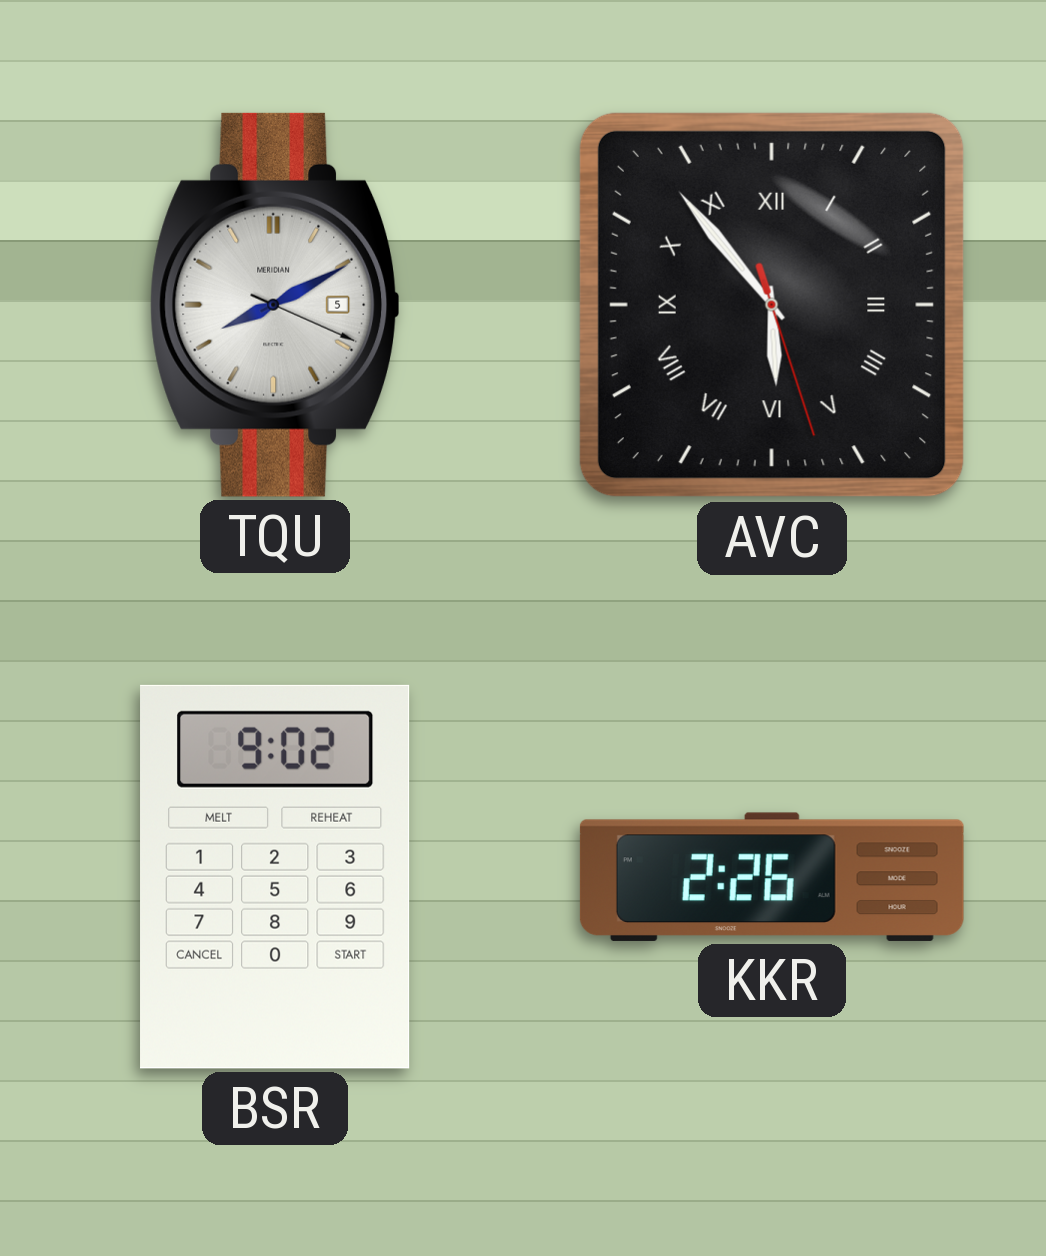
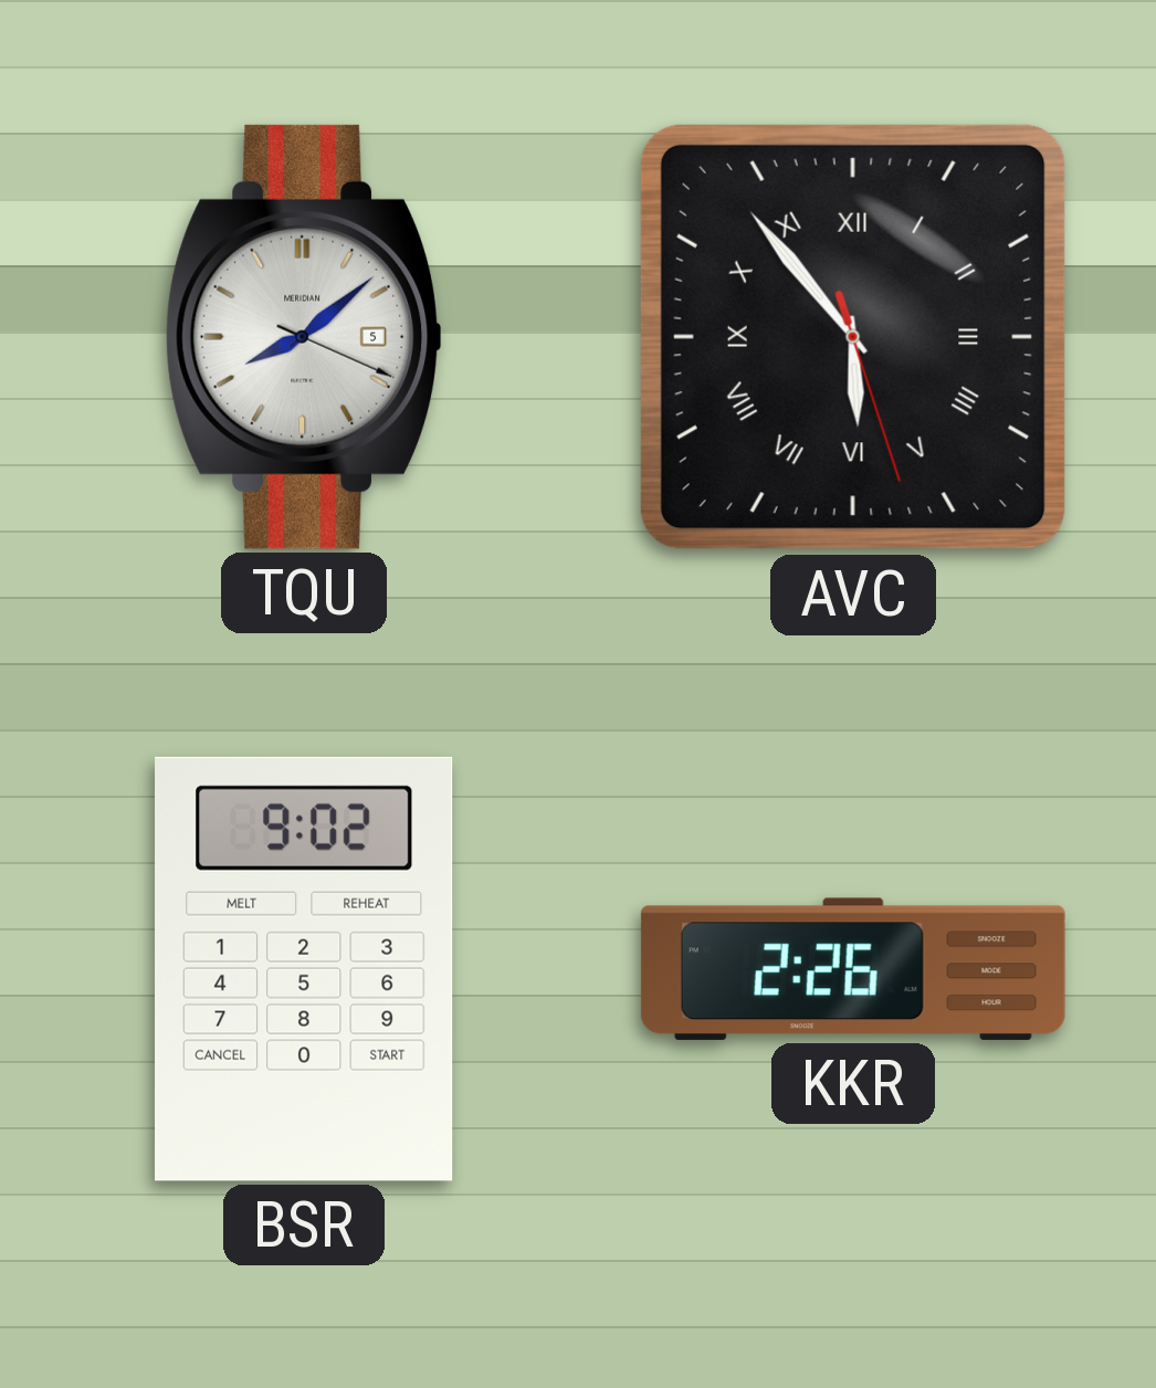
TQU: 8:10 -> 8:08
